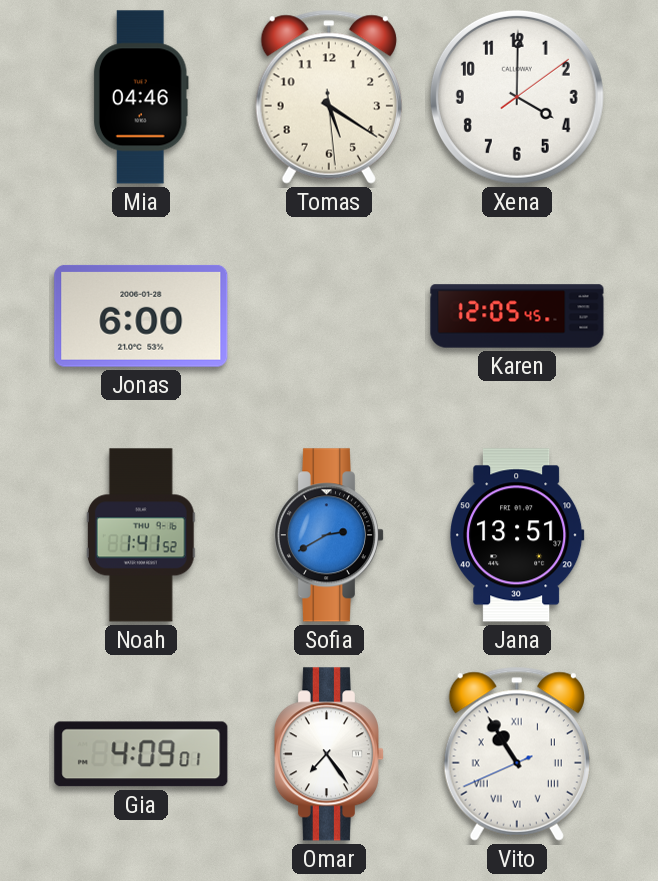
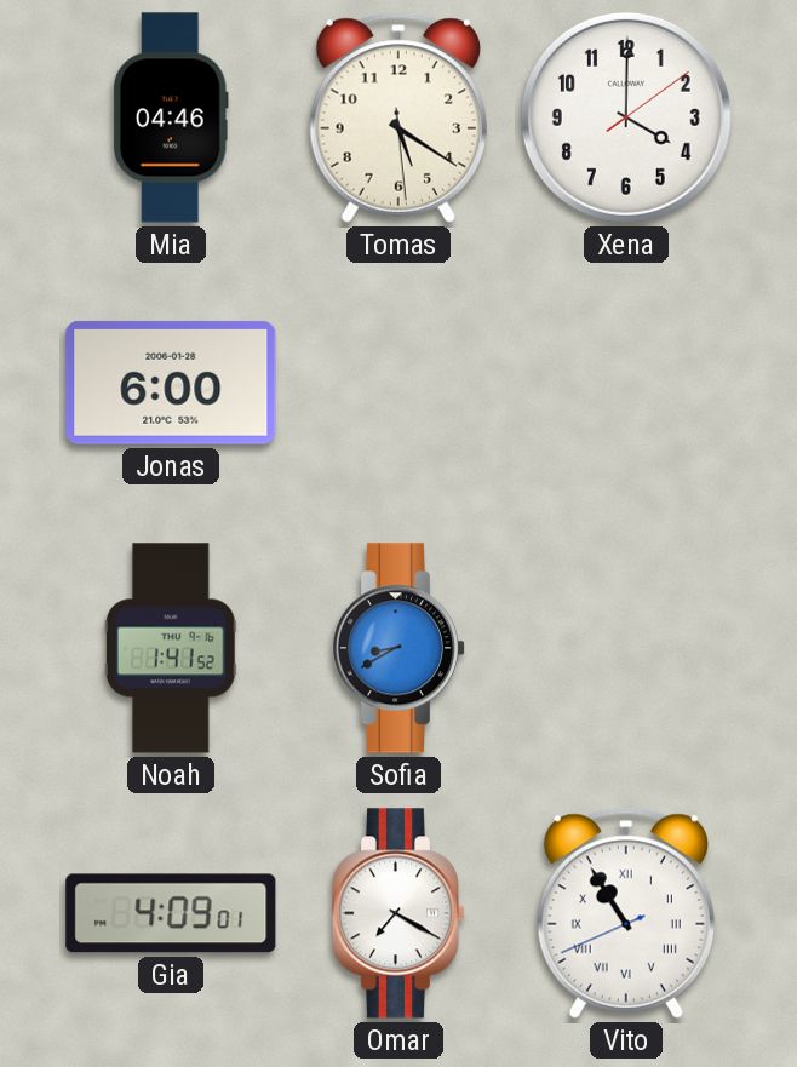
Karen: 12:05 -> none
Sofia: 2:40 -> 8:40
Jana: 13:51 -> none
Omar: 7:24 -> 7:20
